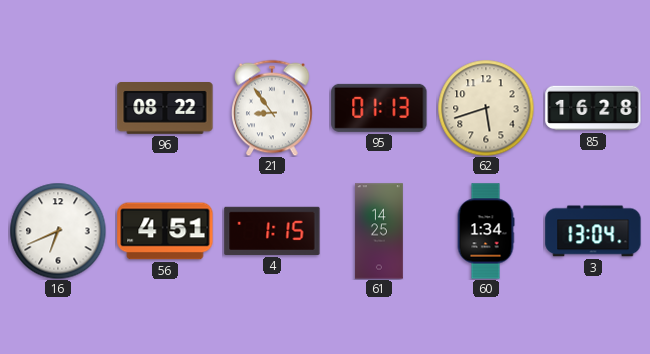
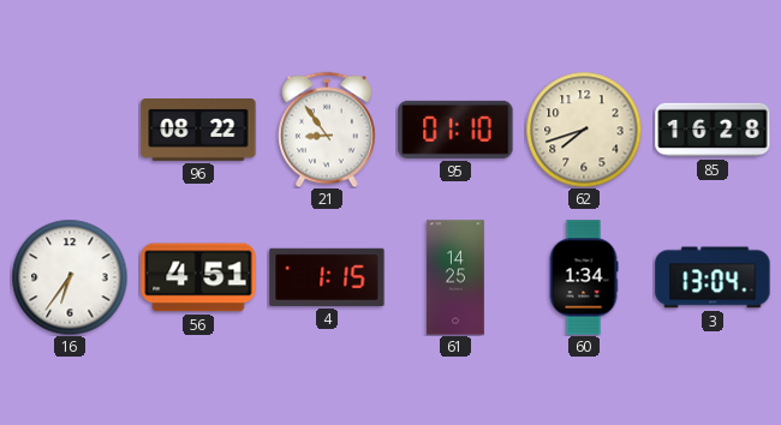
95: 01:13 -> 01:10
62: 5:42 -> 7:42
16: 6:41 -> 6:36
